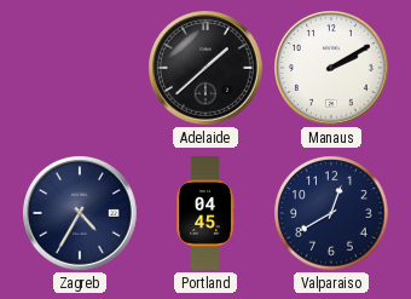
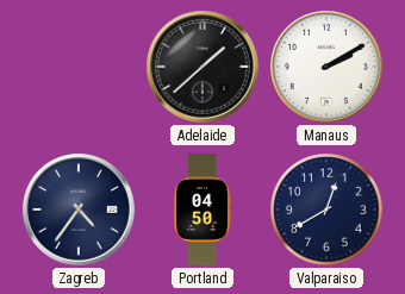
Zagreb: 4:35 -> 4:36
Portland: 04:45 -> 04:50
